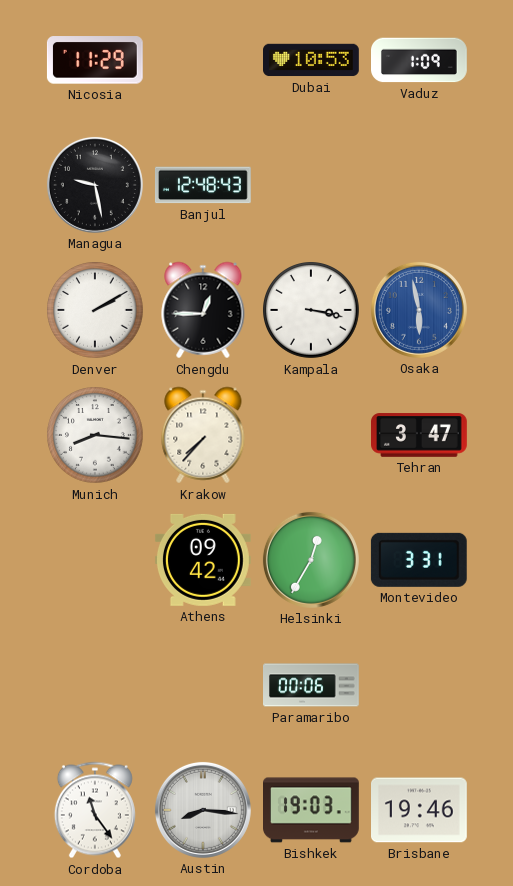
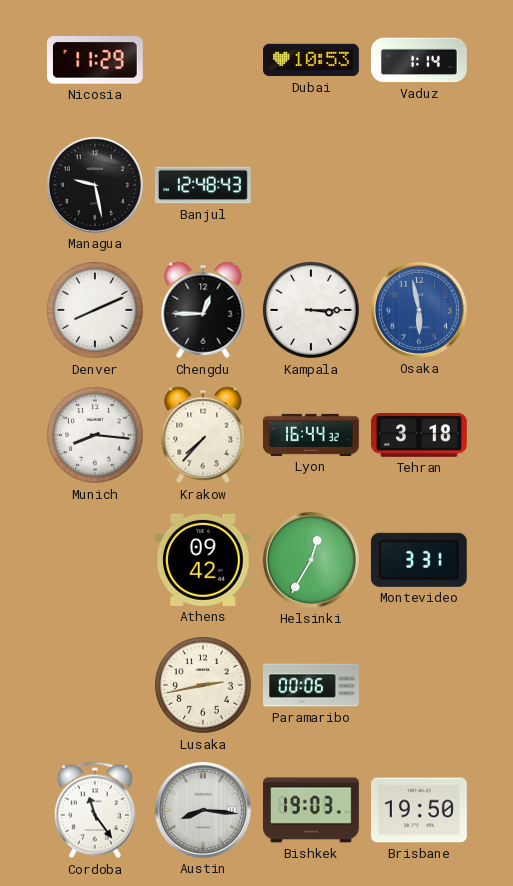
Vaduz: 1:09 -> 1:14
Denver: 2:10 -> 8:11
Kampala: 3:17 -> 3:15
Lyon: none -> 16:44
Tehran: 3:47 -> 3:18
Lusaka: none -> 2:43
Brisbane: 19:46 -> 19:50
